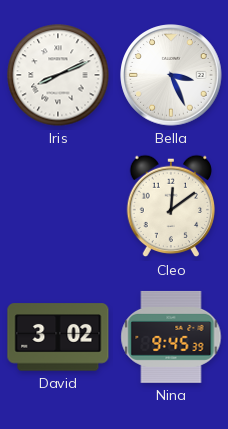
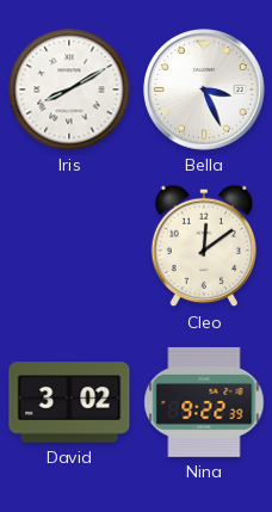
Iris: 8:11 -> 8:10
Nina: 9:45 -> 9:22
